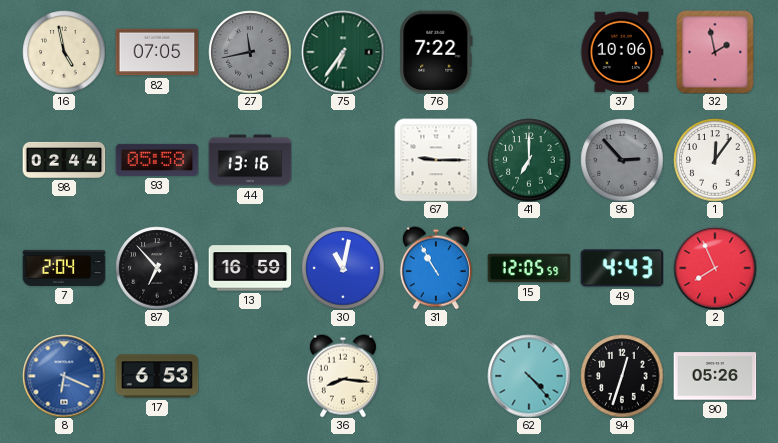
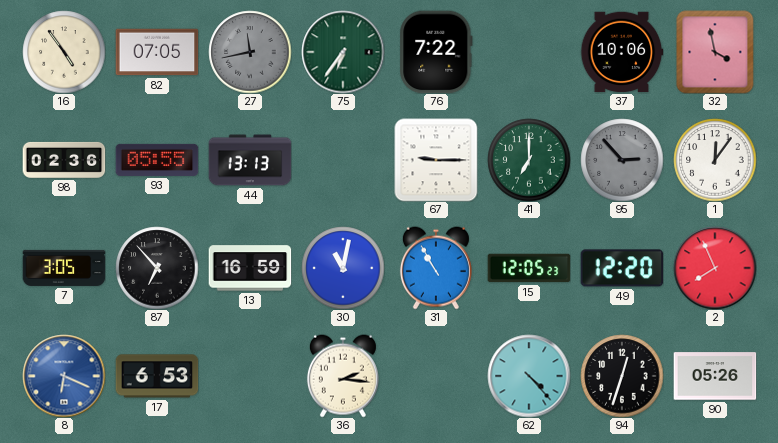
16: 4:58 -> 4:54
32: 1:58 -> 3:58
98: 02:44 -> 02:36
93: 05:58 -> 05:55
44: 13:16 -> 13:13
7: 2:04 -> 3:05
15: 12:05:59 -> 12:05:23
49: 4:43 -> 12:20
36: 8:16 -> 2:16
